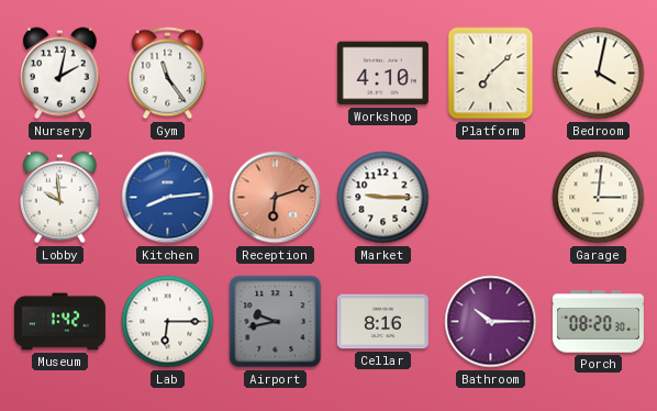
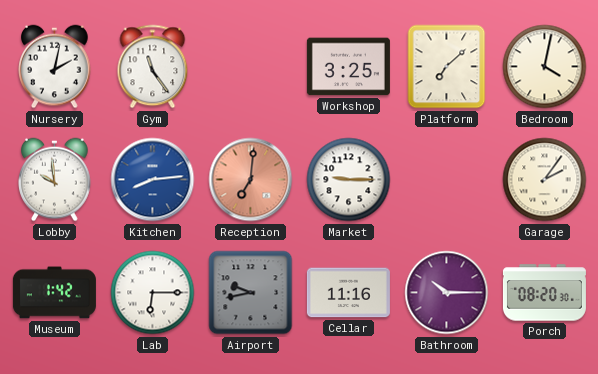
Workshop: 4:10 -> 3:25
Reception: 6:12 -> 7:01
Garage: 3:01 -> 2:06
Cellar: 8:16 -> 11:16
